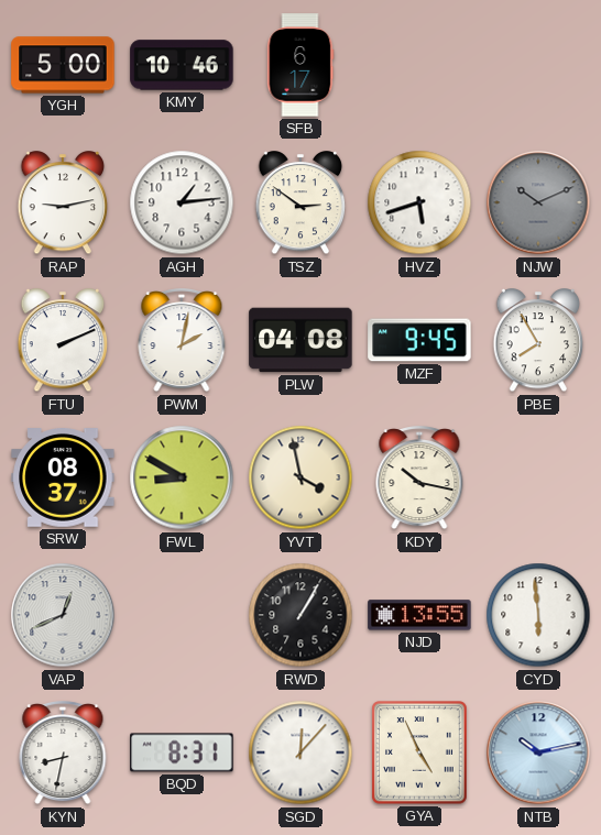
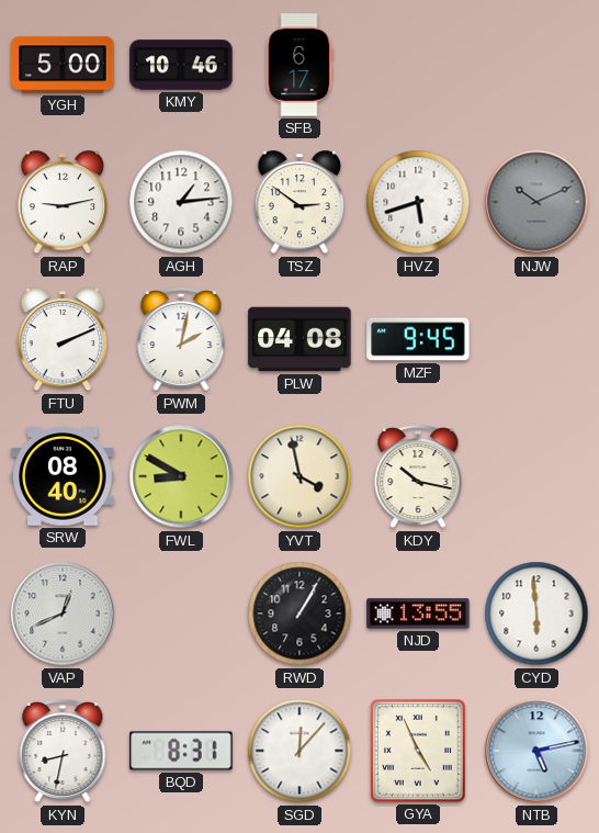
PBE: 7:55 -> none
SRW: 08:37 -> 08:40
NTB: 10:13 -> 5:13
